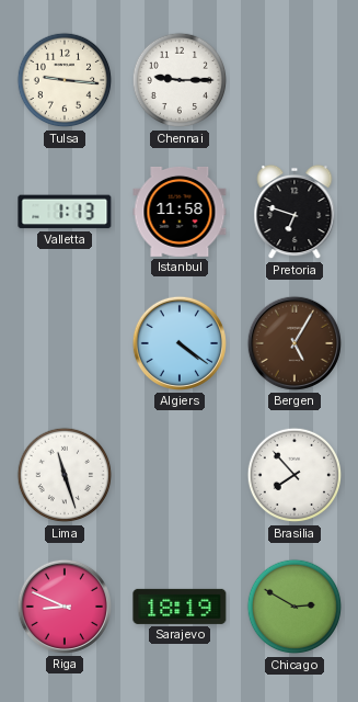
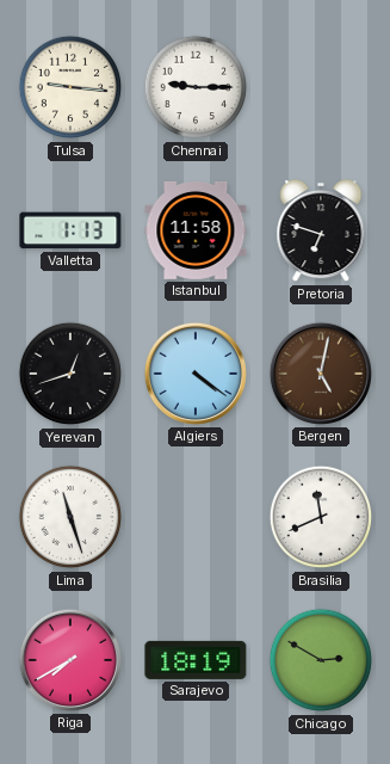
Yerevan: none -> 12:42
Bergen: 5:05 -> 5:02
Brasilia: 7:53 -> 11:41
Riga: 8:49 -> 7:40
